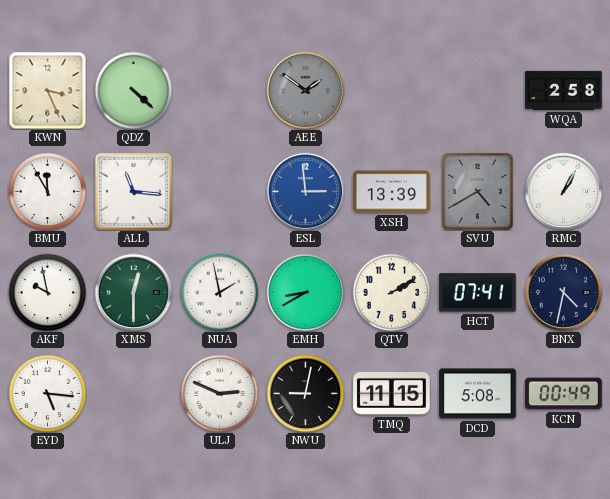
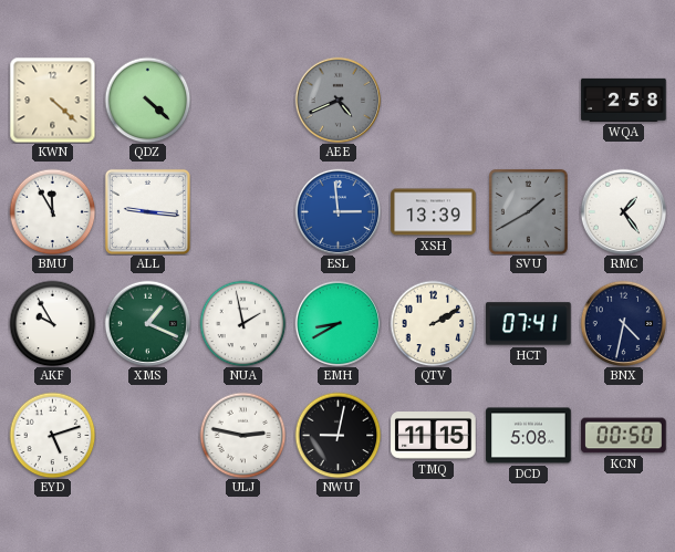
KWN: 3:26 -> 4:22
AEE: 1:51 -> 4:41
ALL: 11:16 -> 9:16
SVU: 4:40 -> 1:40
RMC: 1:05 -> 1:24
AKF: 9:58 -> 9:55
XMS: 12:30 -> 1:19
EYD: 5:16 -> 5:12
ULJ: 2:49 -> 2:47
KCN: 00:49 -> 00:50
